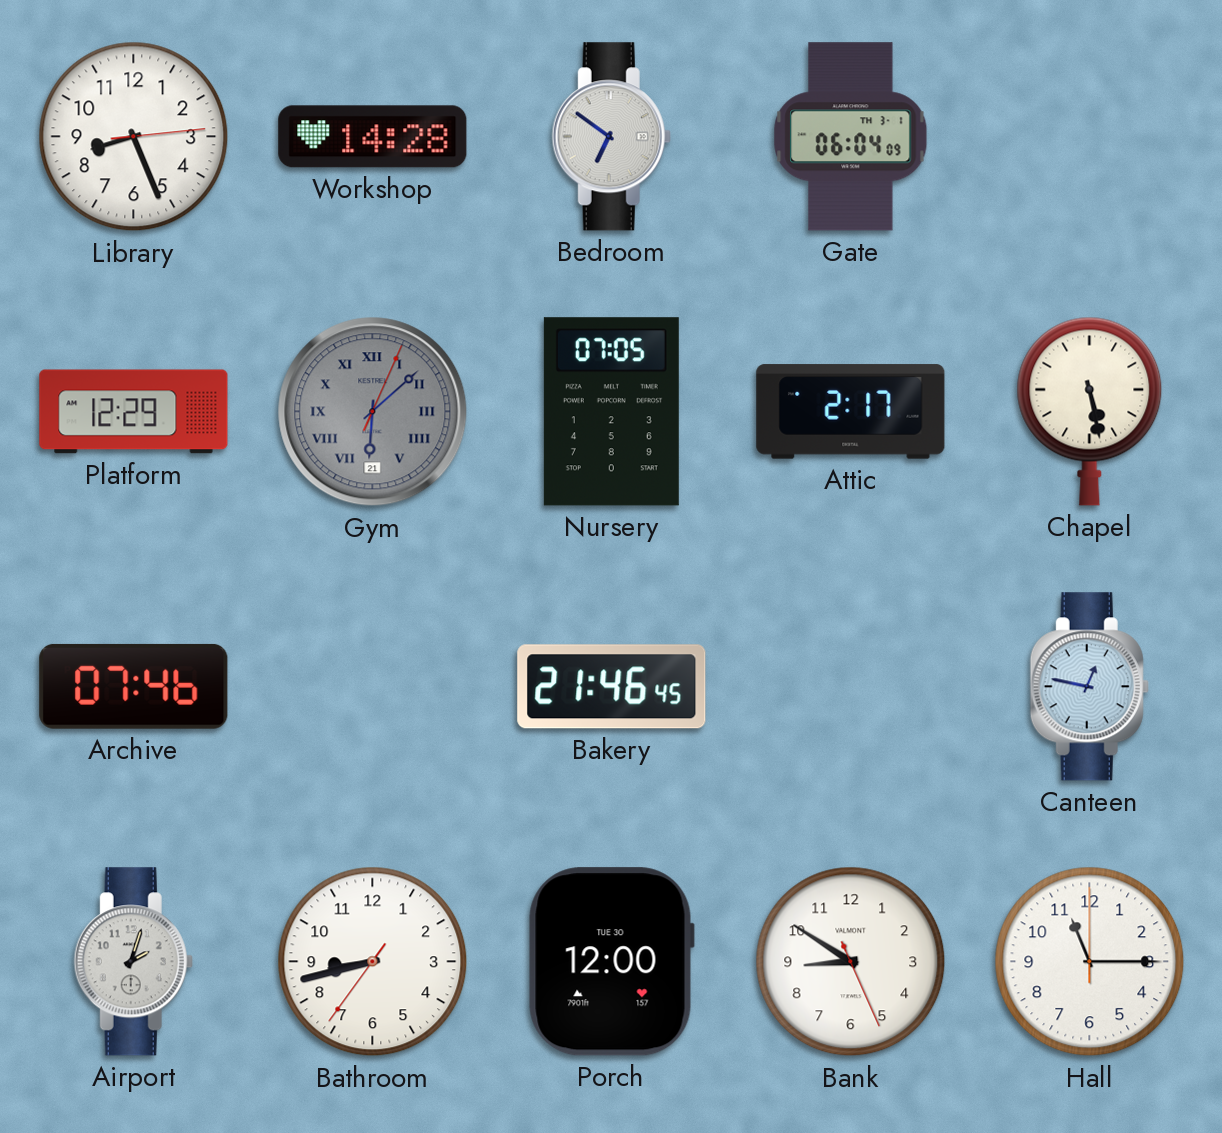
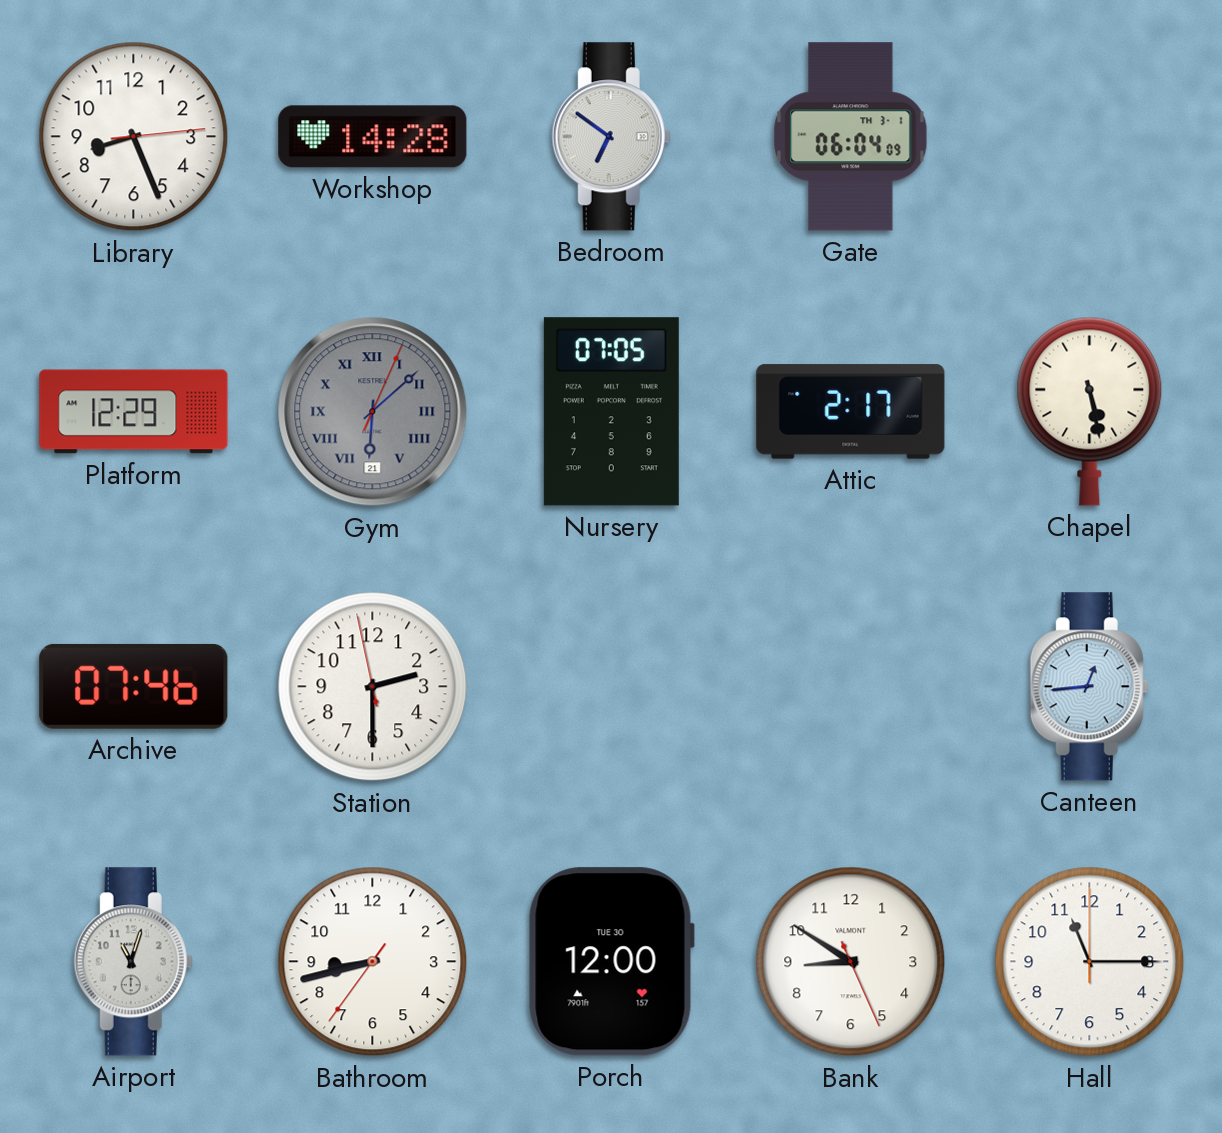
Station: none -> 2:29
Bakery: 21:46 -> none
Canteen: 12:47 -> 12:44
Airport: 2:03 -> 11:03
